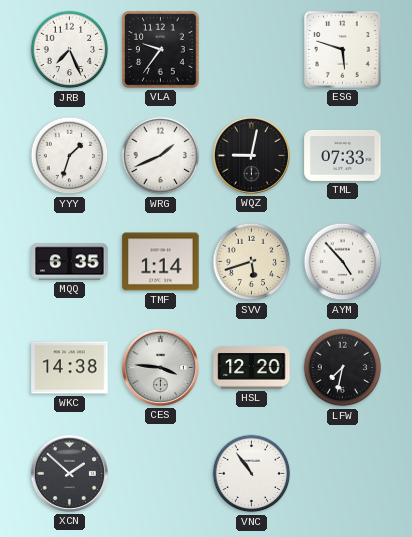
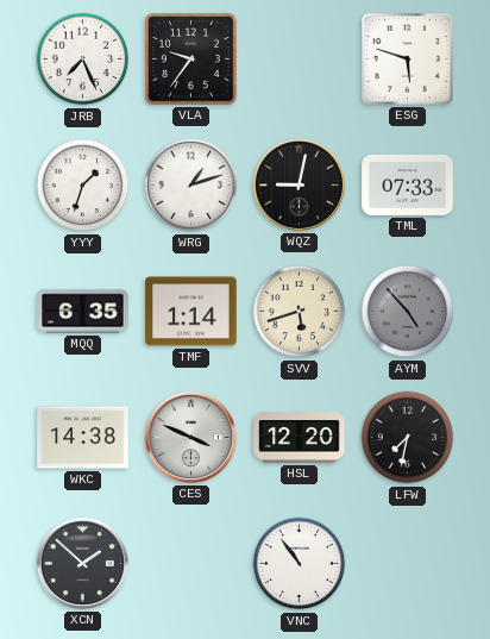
WRG: 1:41 -> 1:12
AYM dial: white -> grey
CES: 3:46 -> 3:49
